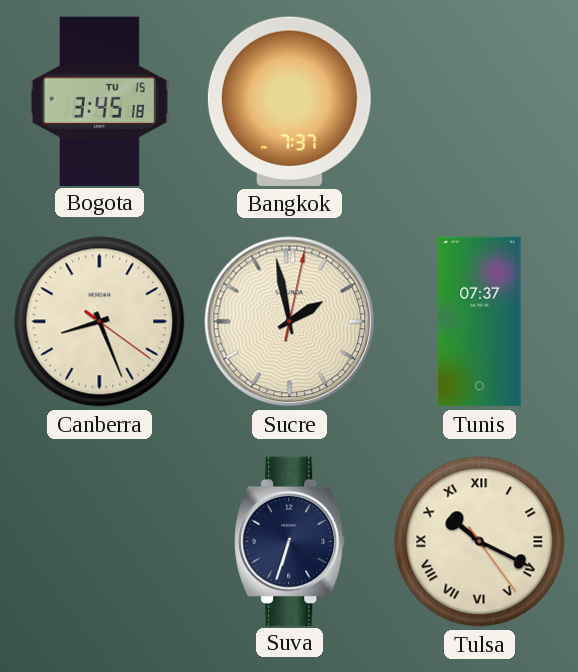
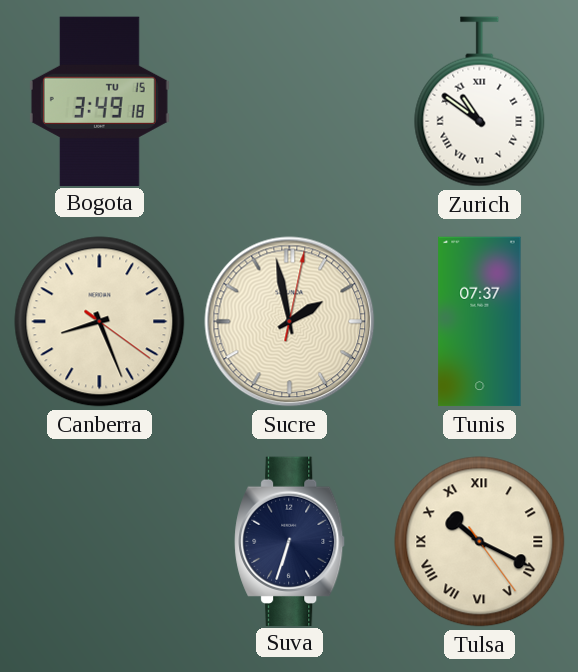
Bogota: 3:45 -> 3:49
Bangkok: 7:37 -> none
Zurich: none -> 10:51
